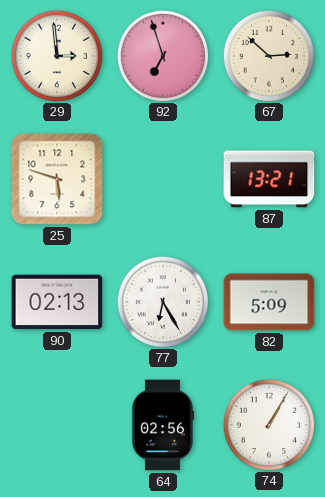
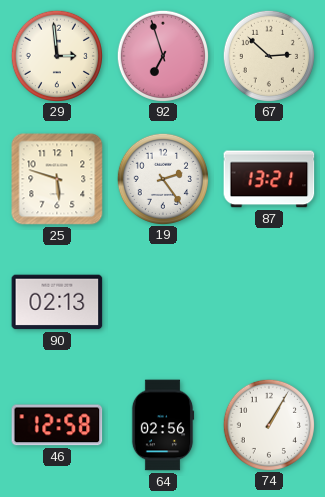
19: none -> 2:24
77: 6:25 -> none
82: 5:09 -> none
46: none -> 12:58
